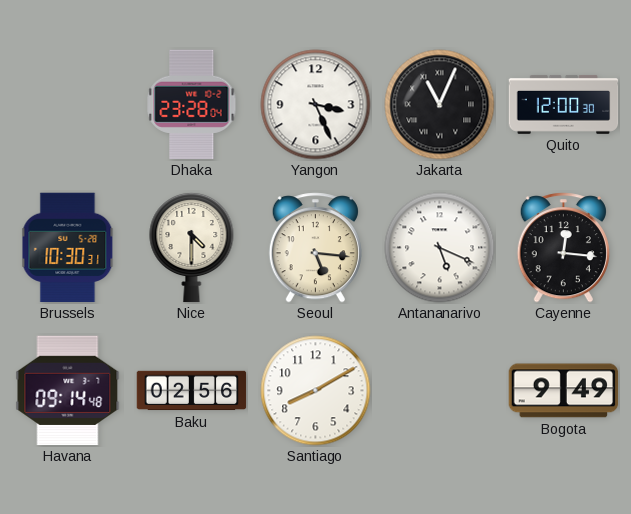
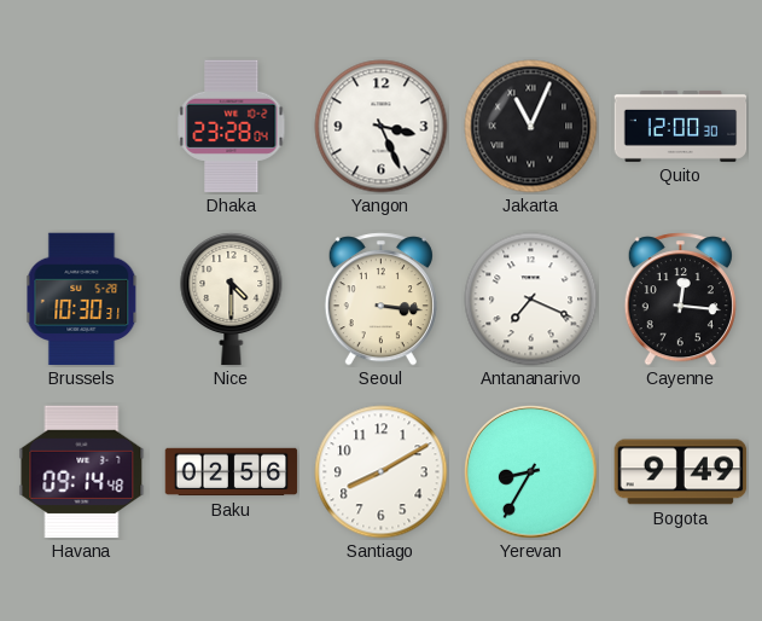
Seoul: 5:16 -> 3:16
Antananarivo: 5:19 -> 7:19
Yerevan: none -> 8:35
